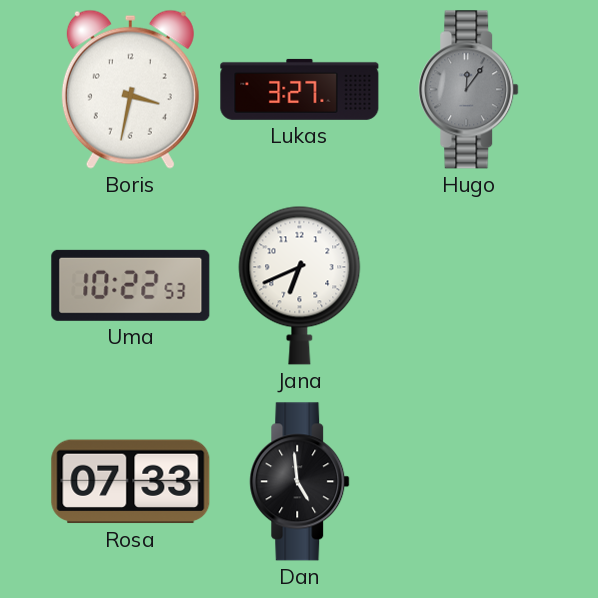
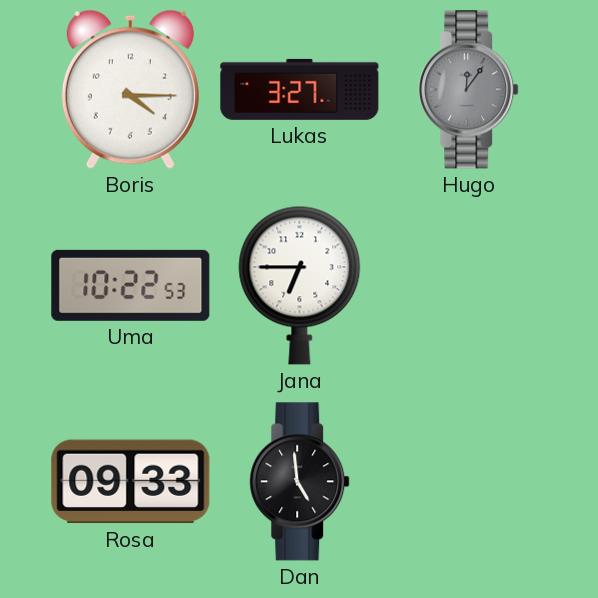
Boris: 3:32 -> 4:15
Jana: 6:41 -> 6:45
Rosa: 07:33 -> 09:33
